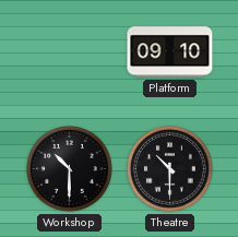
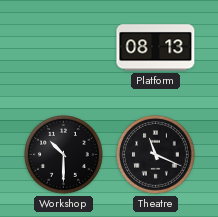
Platform: 09:10 -> 08:13
Theatre: 10:30 -> 11:19
